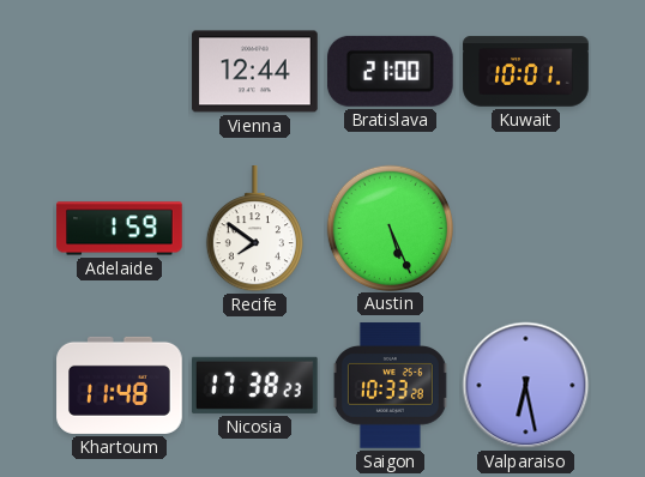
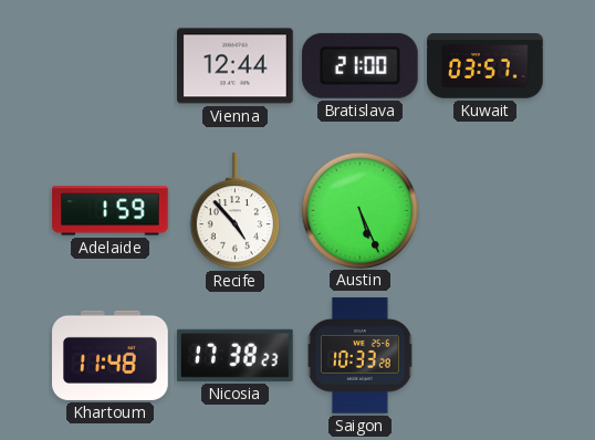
Kuwait: 10:01 -> 03:57
Recife: 7:51 -> 4:53
Valparaiso: 6:28 -> none
